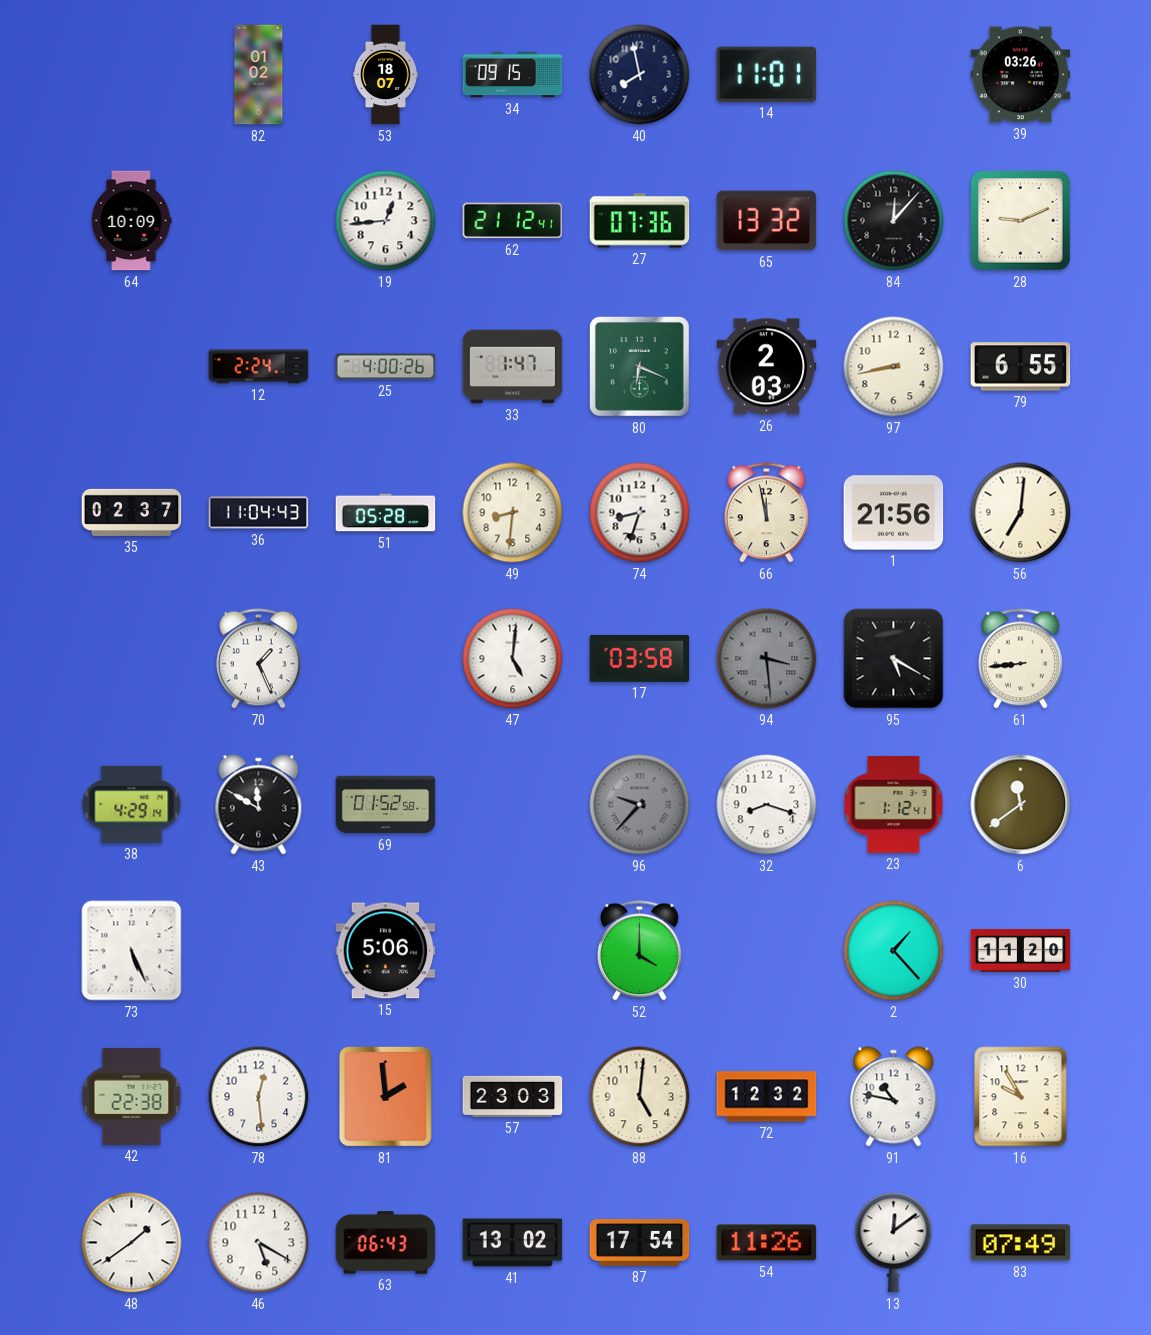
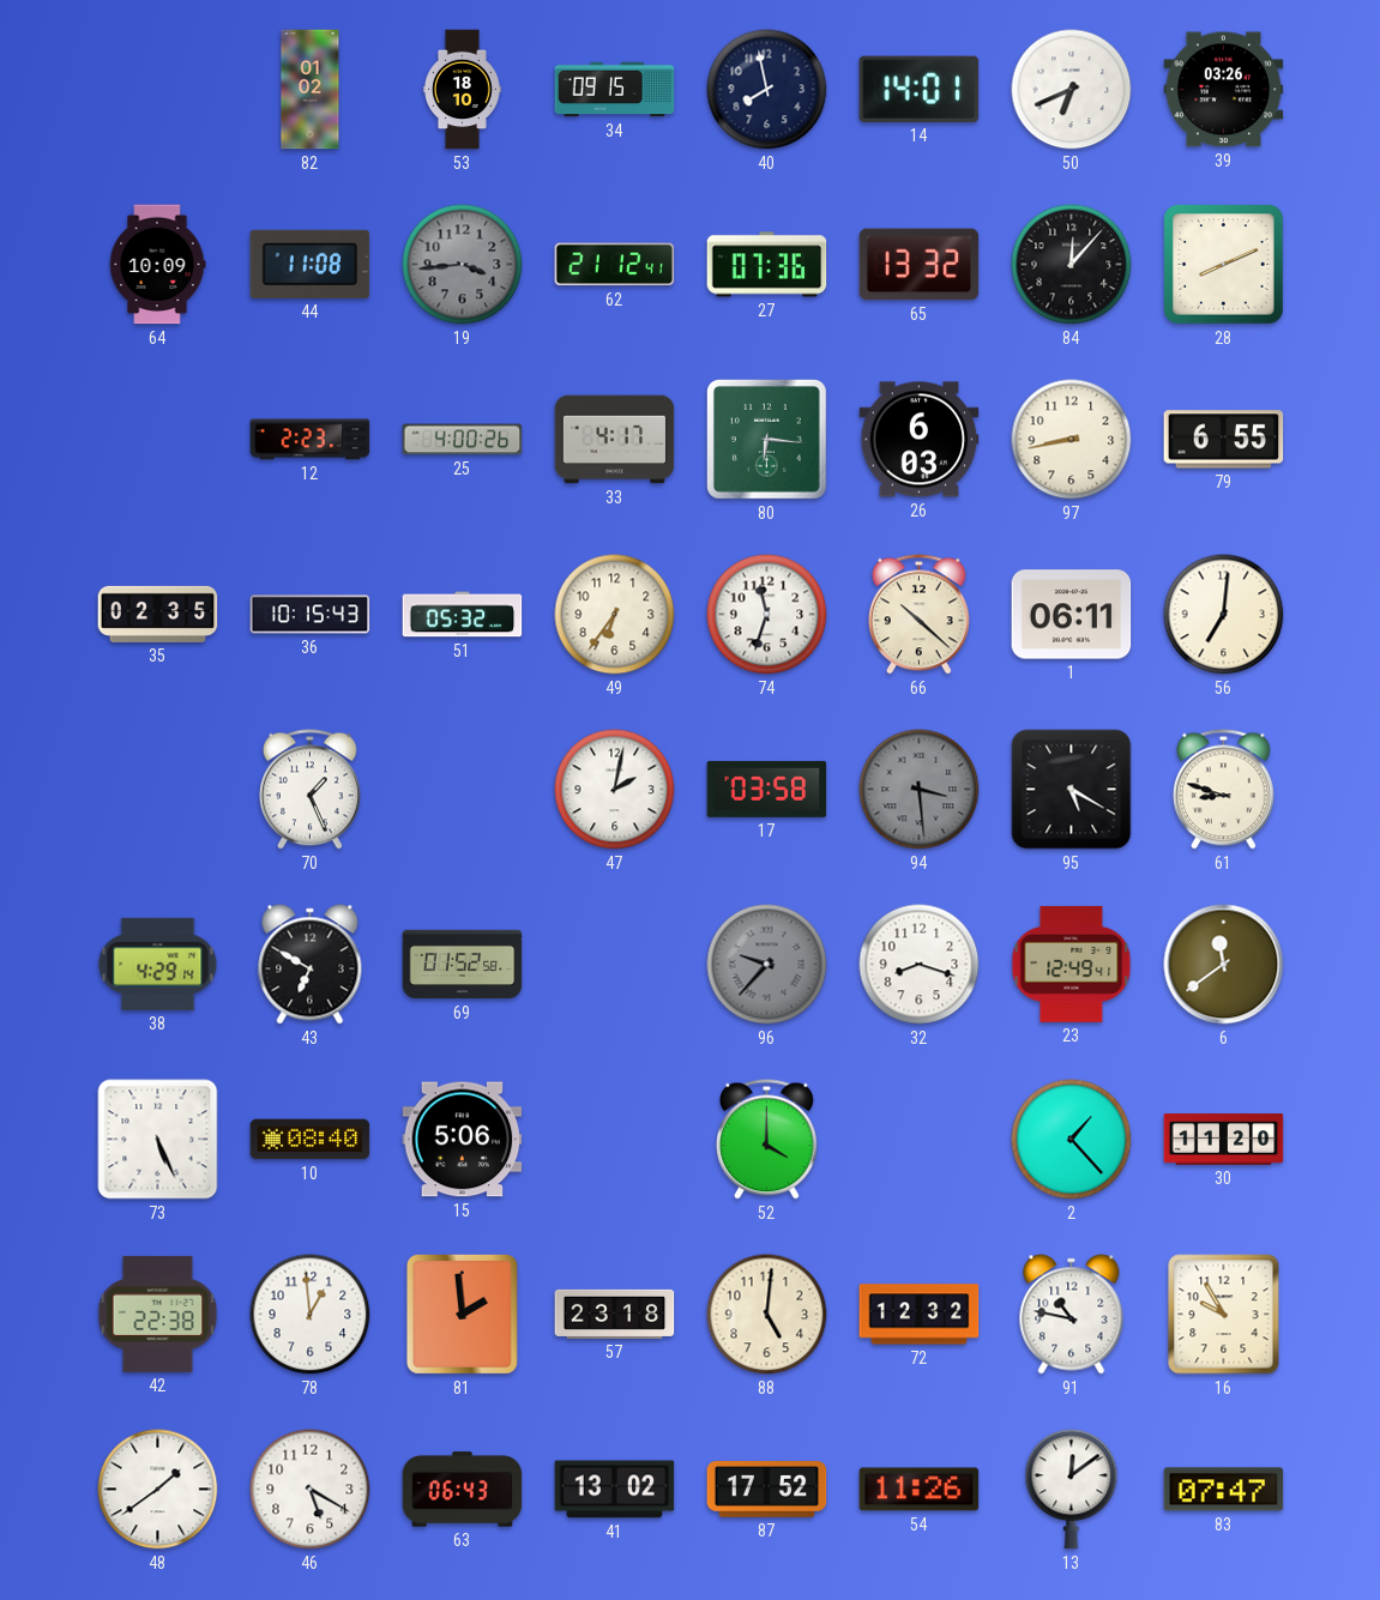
53: 18:07 -> 18:10
14: 11:01 -> 14:01
50: none -> 6:41
44: none -> 11:08
19: 12:44 -> 3:44
19 dial: white -> grey
28: 9:11 -> 8:11
12: 2:24 -> 2:23
33: 1:47 -> 4:17
80: 6:19 -> 6:16
26: 2:03 -> 6:03
35: 02:37 -> 02:35
36: 11:04 -> 10:15
51: 05:28 -> 05:32
49: 8:31 -> 6:36
74: 8:33 -> 11:33
66: 11:58 -> 10:22
1: 21:56 -> 06:11
47: 5:01 -> 2:02
61: 8:44 -> 8:48
43: 11:50 -> 6:50
23: 1:12 -> 12:49
10: none -> 08:40
78: 12:29 -> 12:59
57: 23:03 -> 23:18
87: 17:54 -> 17:52
83: 07:49 -> 07:47
